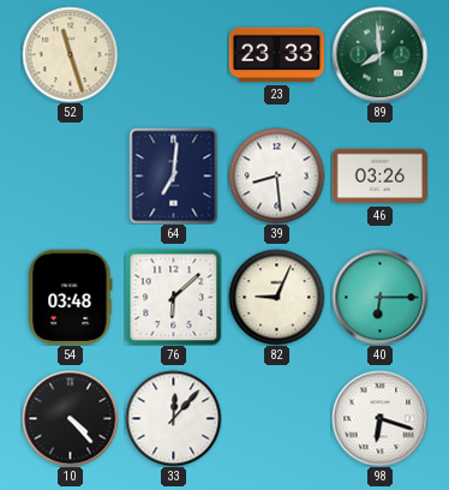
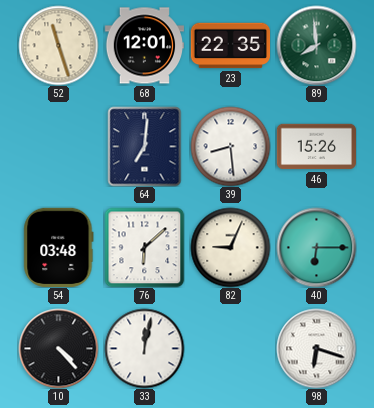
68: none -> 12:01
23: 23:33 -> 22:35
46: 03:26 -> 15:26
33: 12:07 -> 12:02
